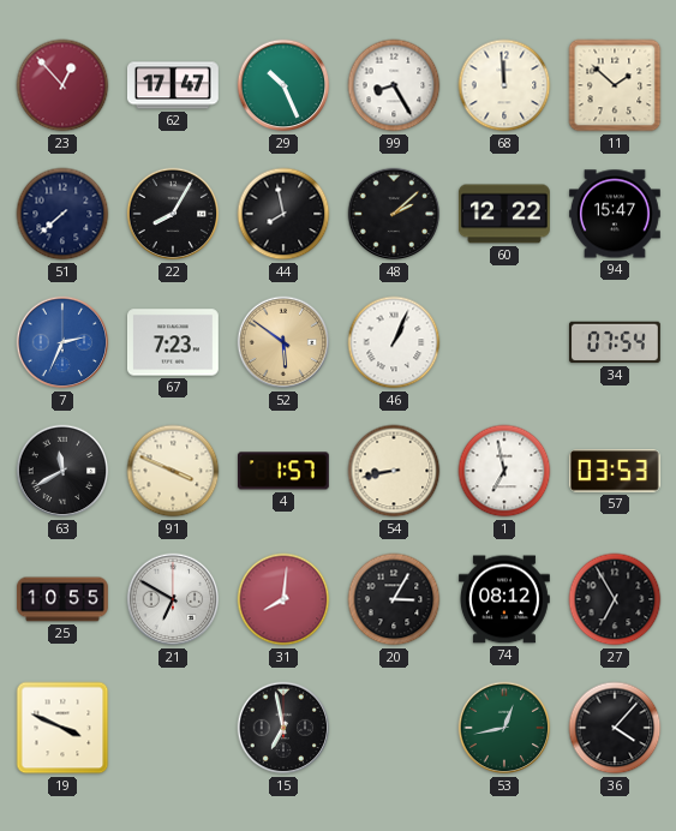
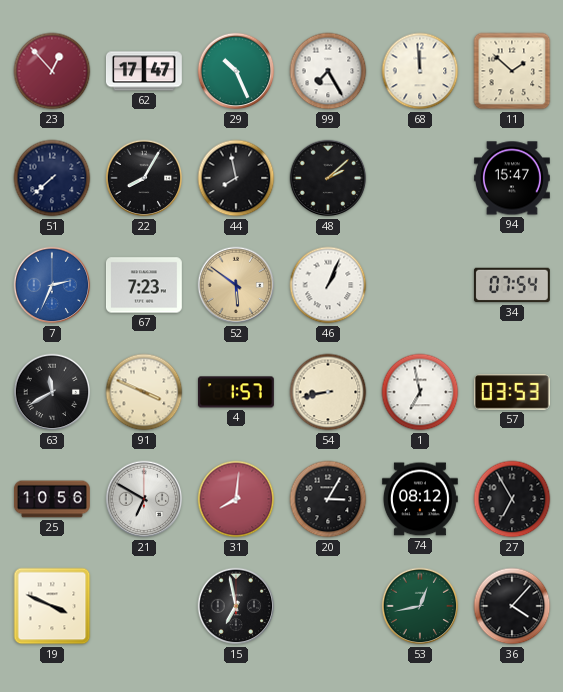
99: 8:25 -> 7:25
60: 12:22 -> none
25: 10:55 -> 10:56
